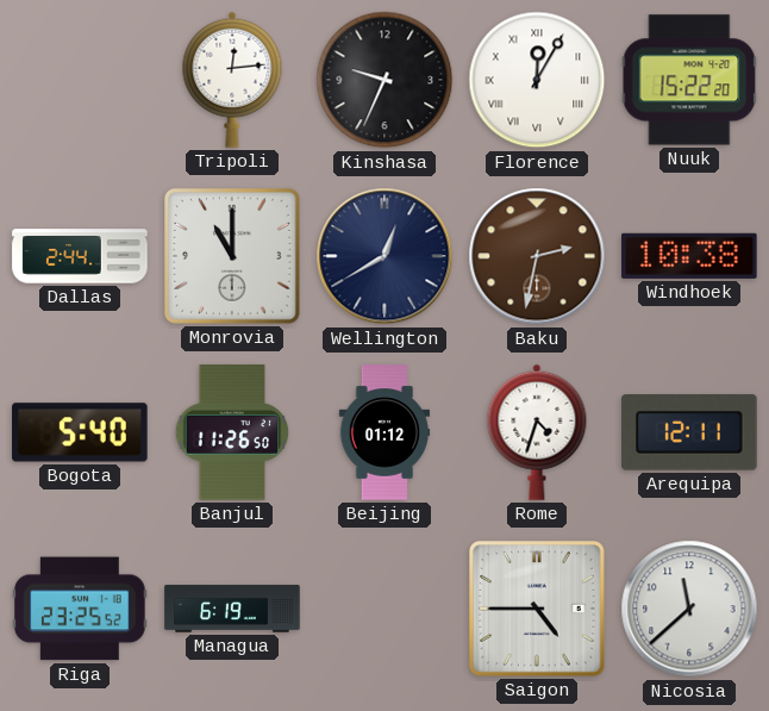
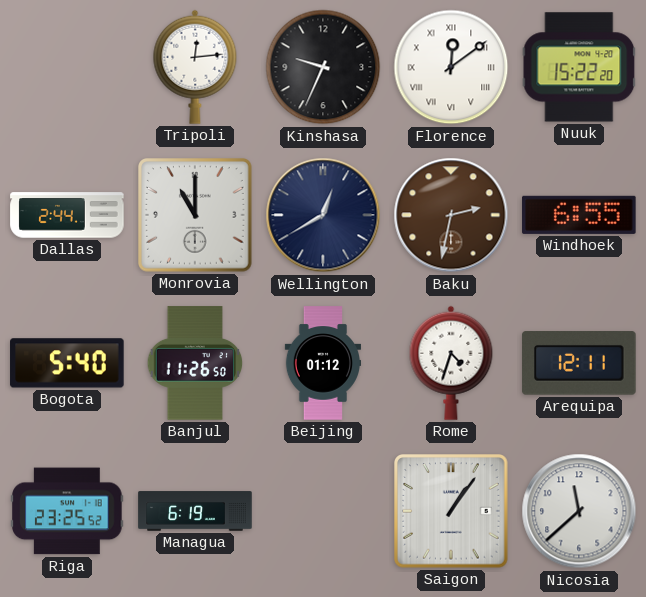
Florence: 12:05 -> 12:09
Windhoek: 10:38 -> 6:55
Saigon: 4:45 -> 1:06
